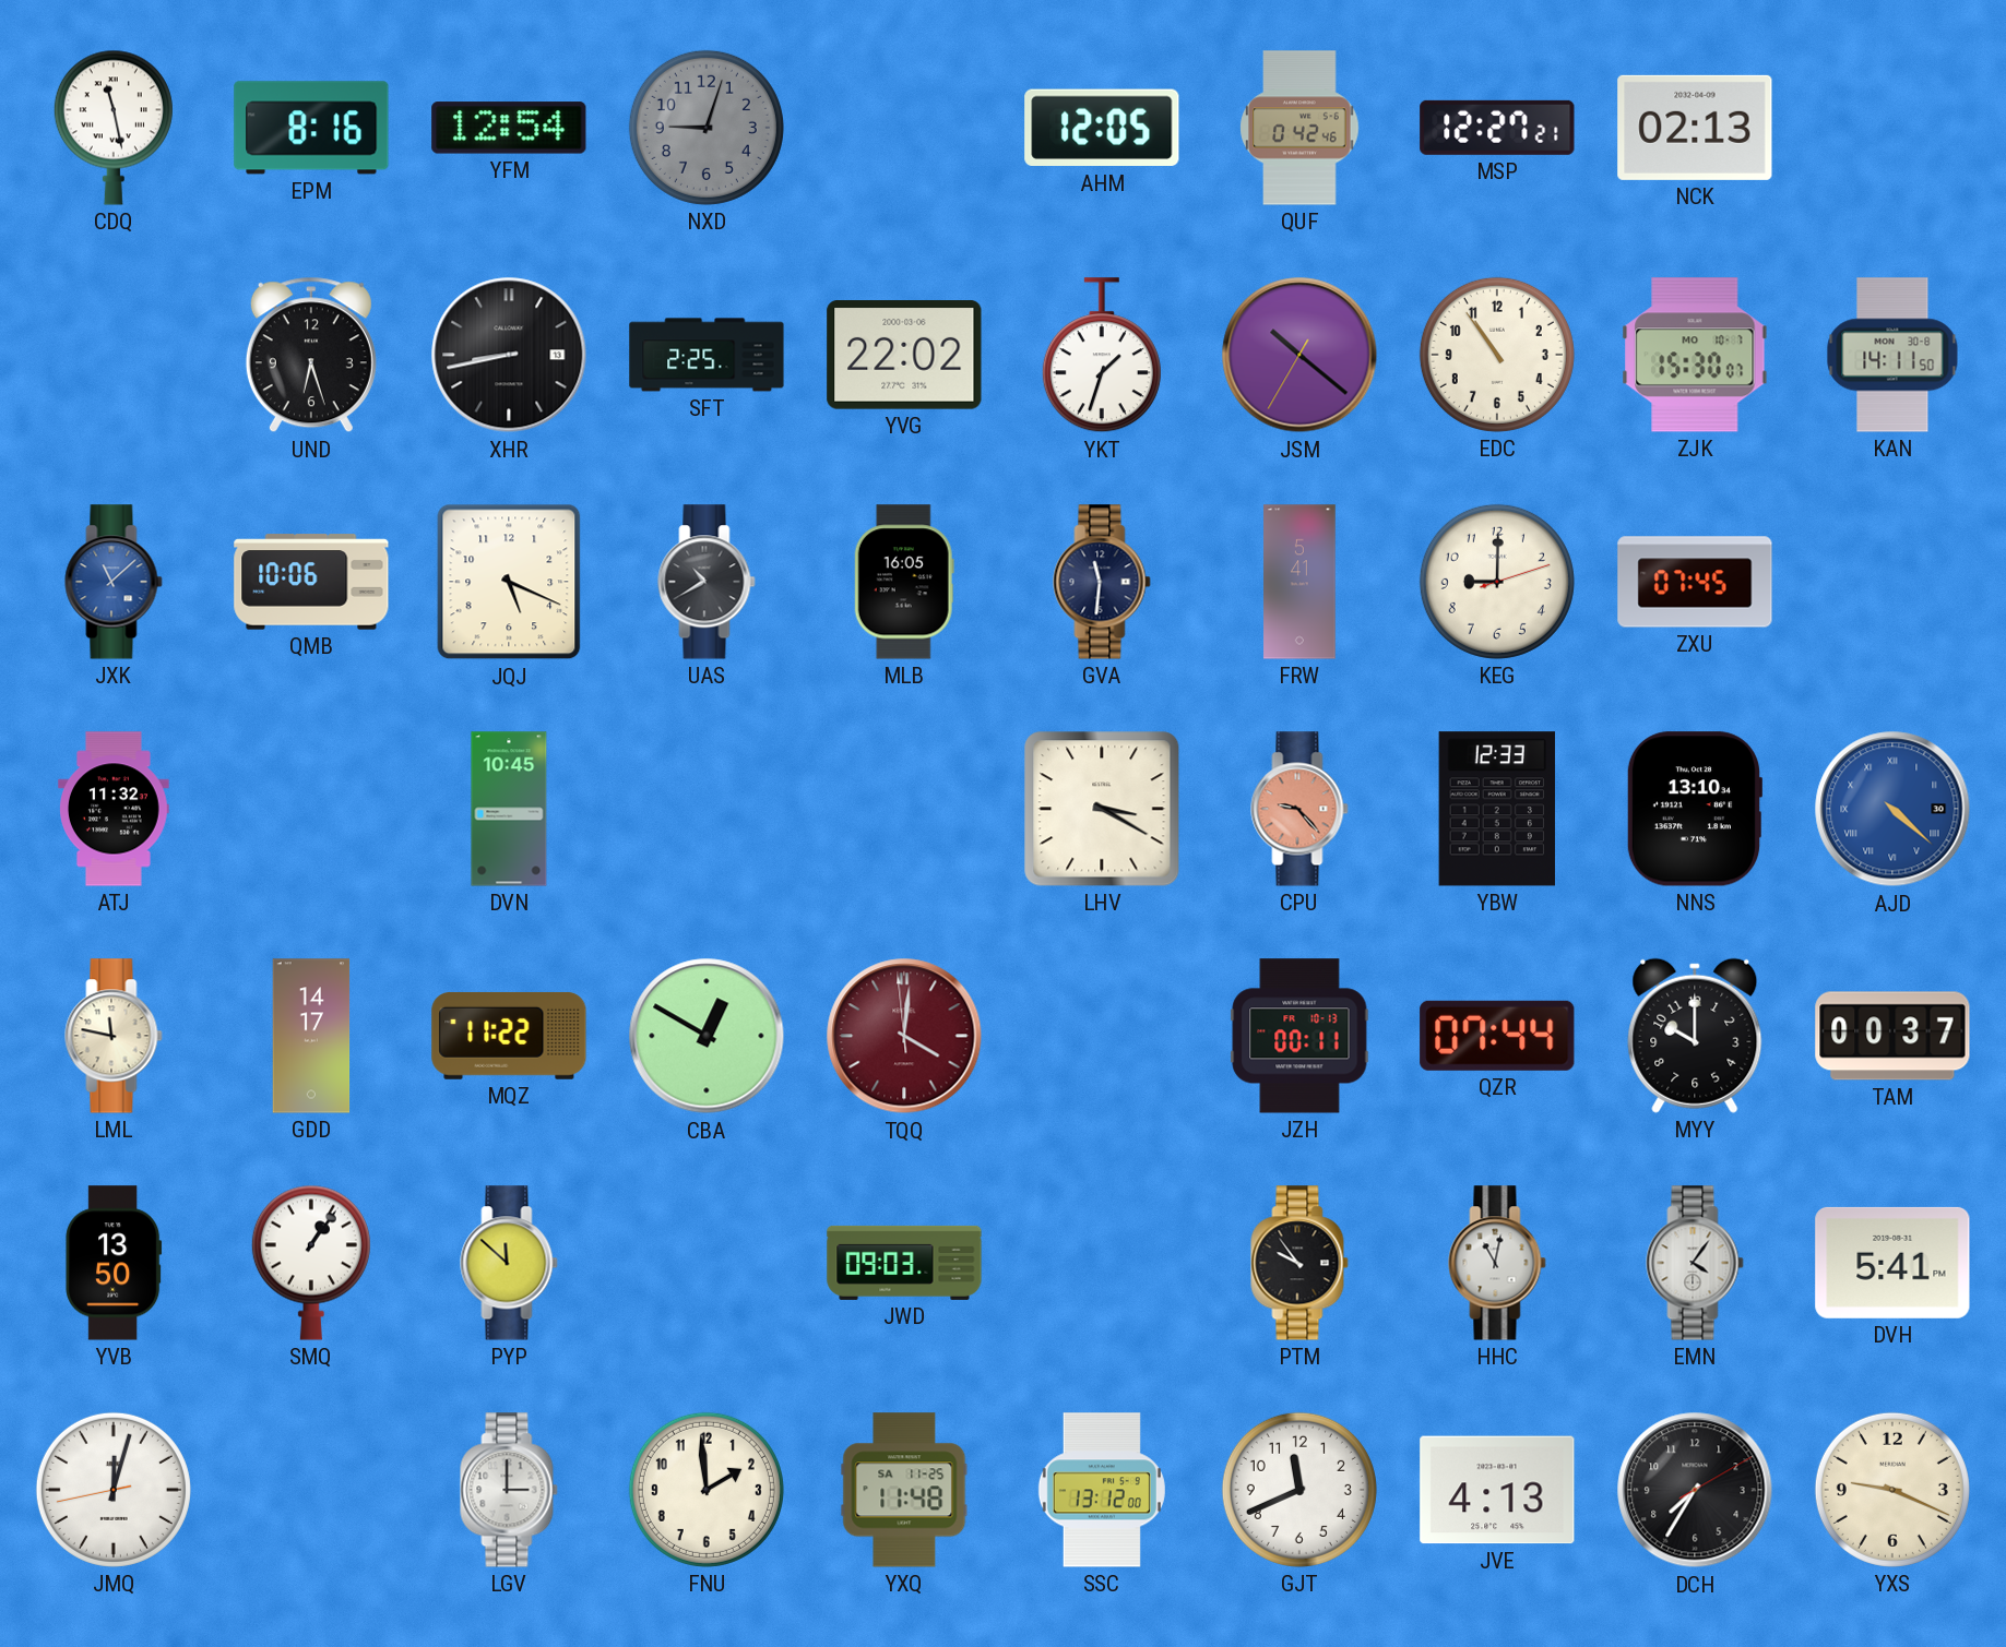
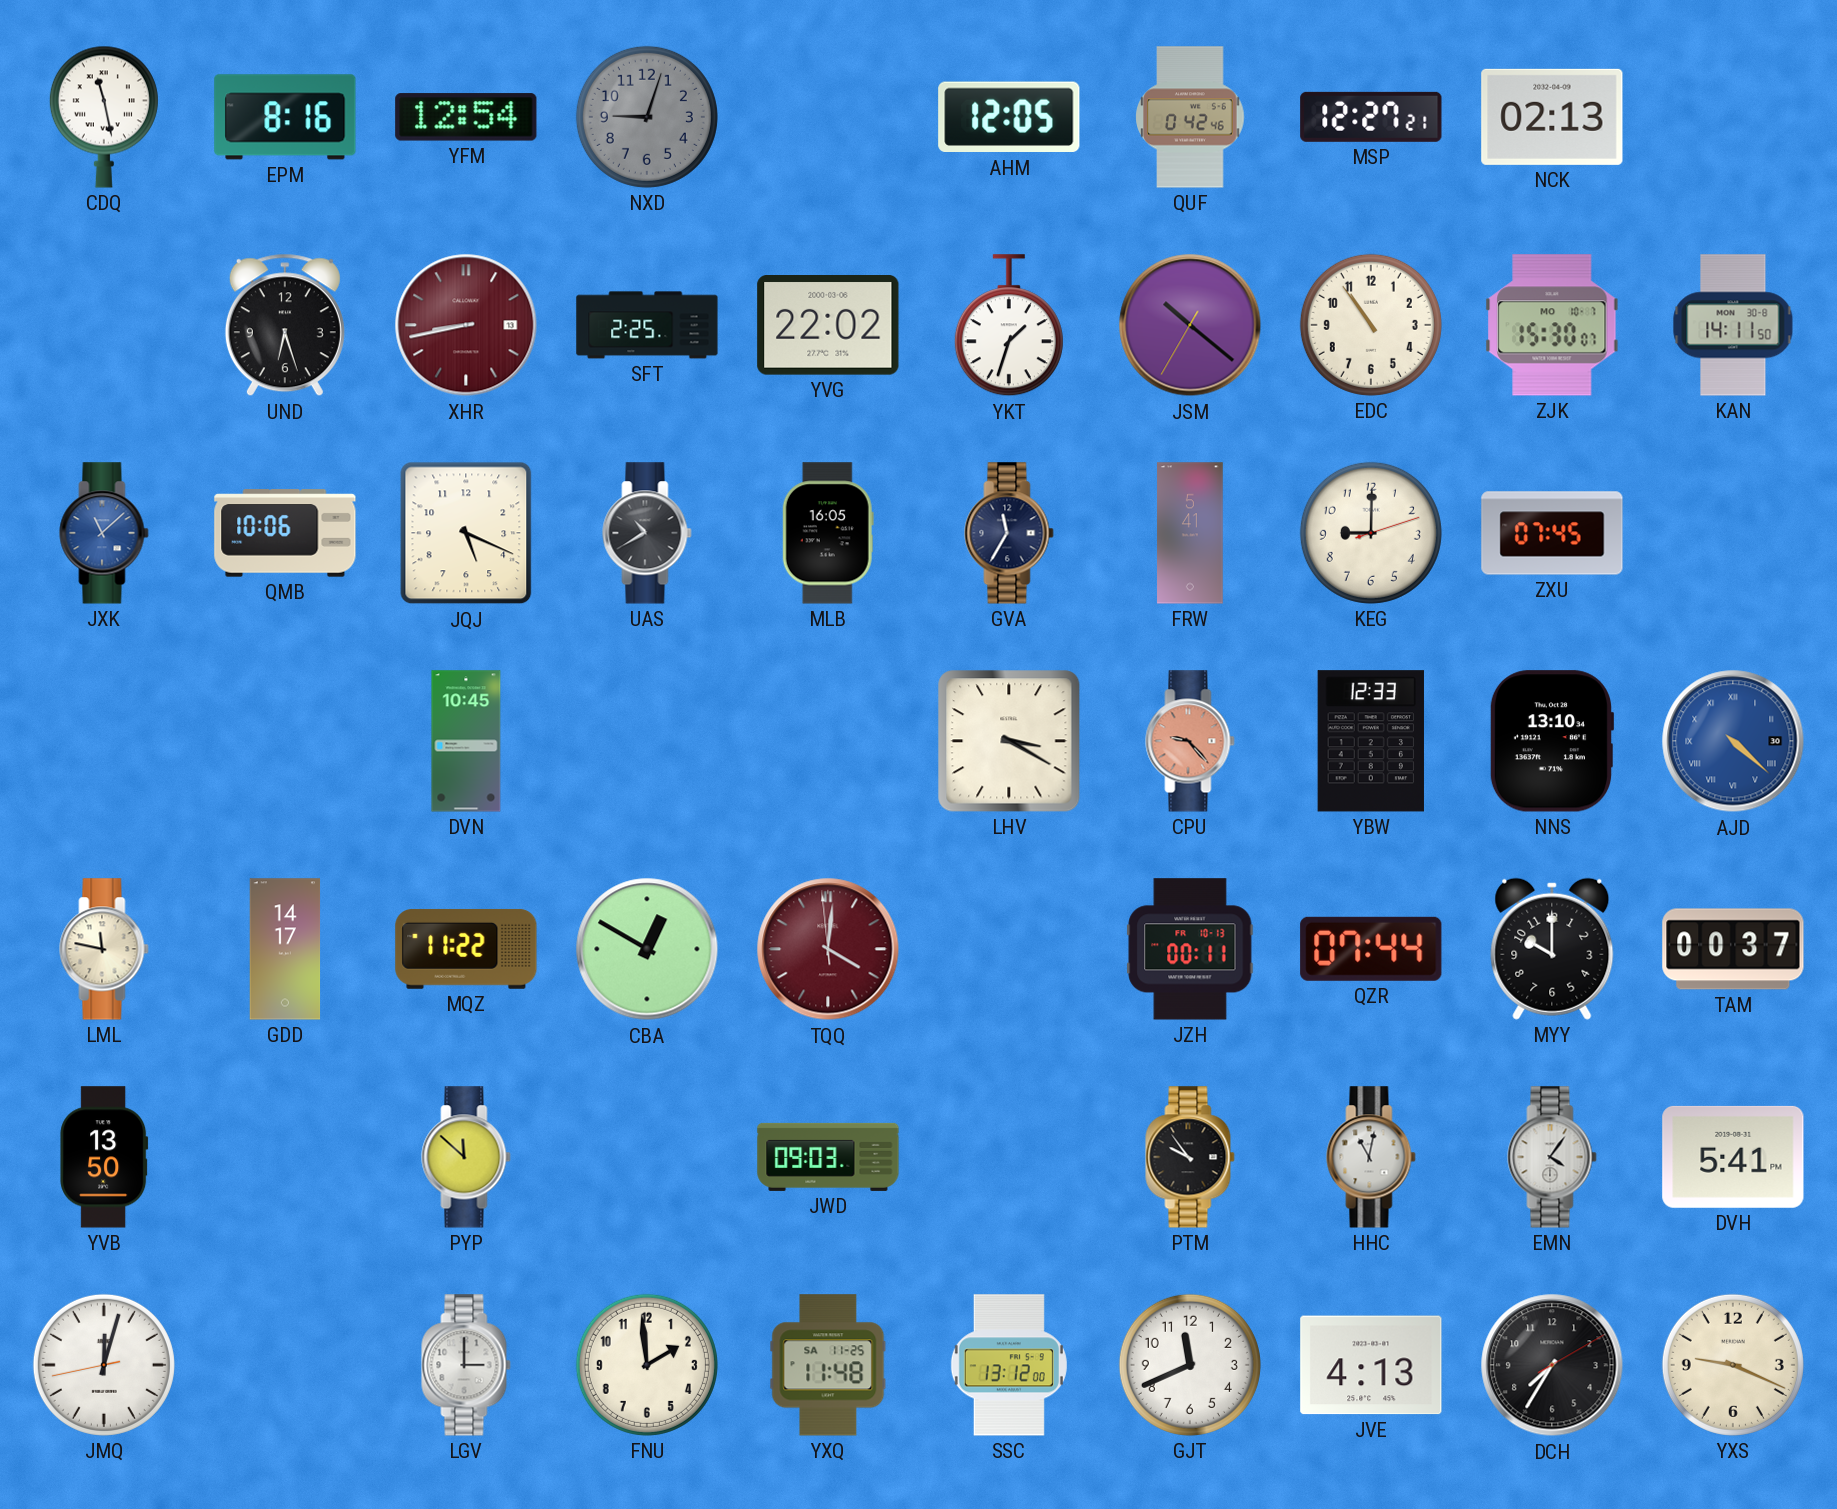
XHR dial: black -> burgundy
GVA: 11:31 -> 11:35
ATJ: 11:32 -> none
SMQ: 1:06 -> none
